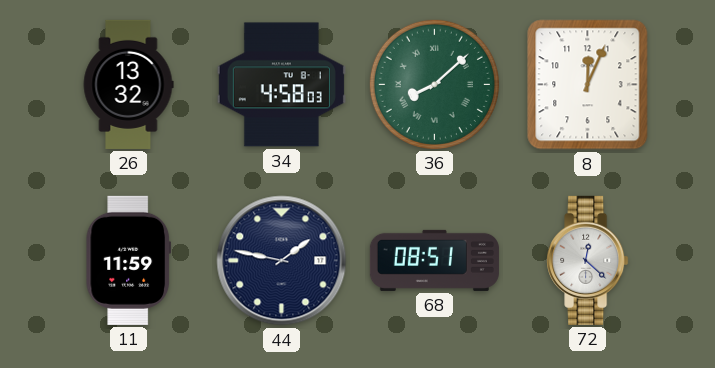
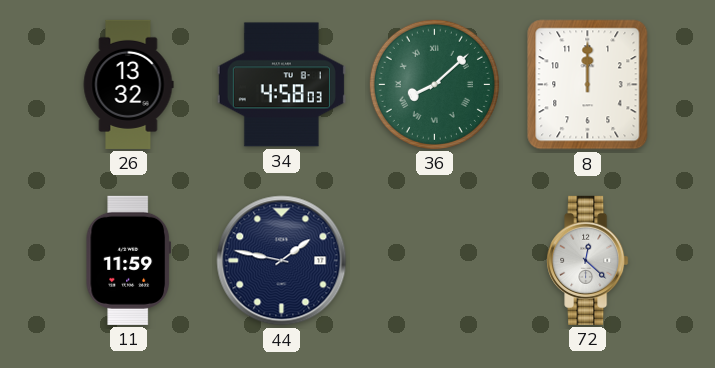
8: 12:04 -> 12:00
68: 08:51 -> none
